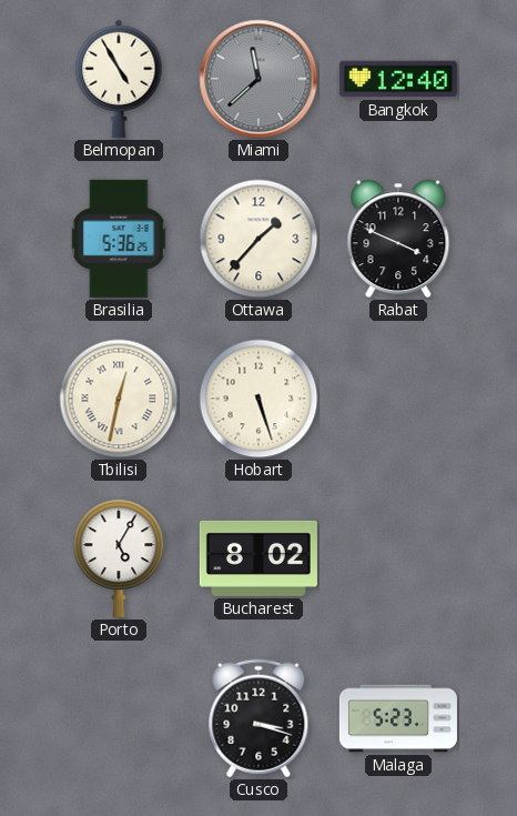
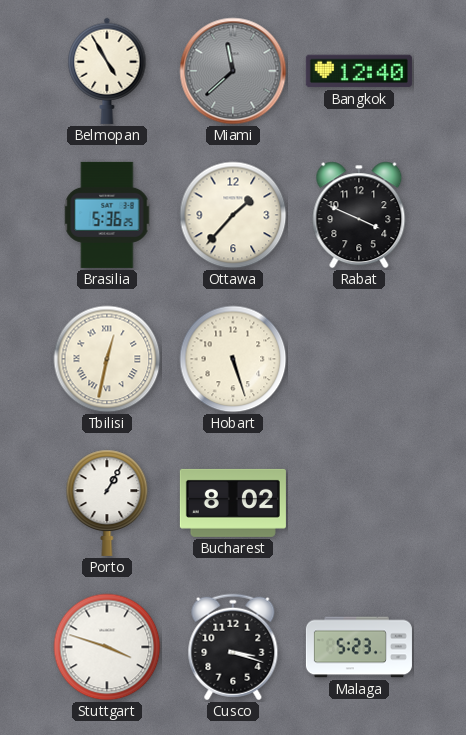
Porto: 5:05 -> 1:05
Stuttgart: none -> 3:48
